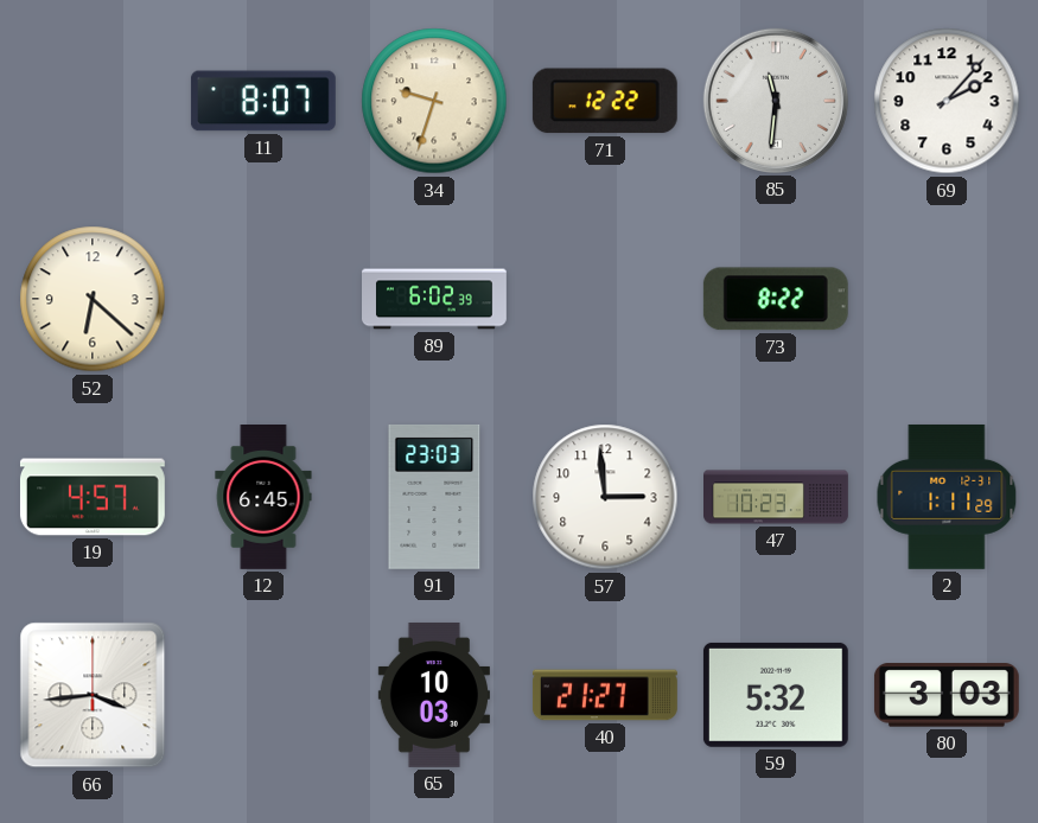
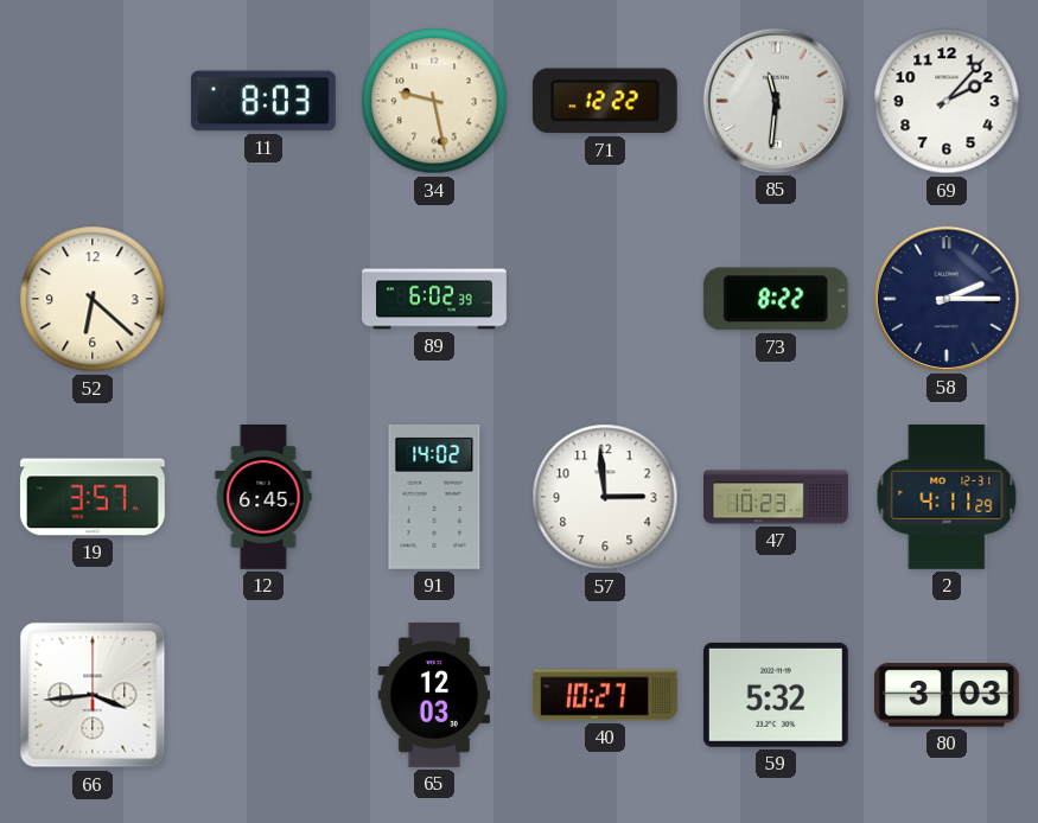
11: 8:07 -> 8:03
34: 9:33 -> 9:28
58: none -> 2:15
19: 4:57 -> 3:57
91: 23:03 -> 14:02
2: 1:11 -> 4:11
65: 10:03 -> 12:03
40: 21:27 -> 10:27
